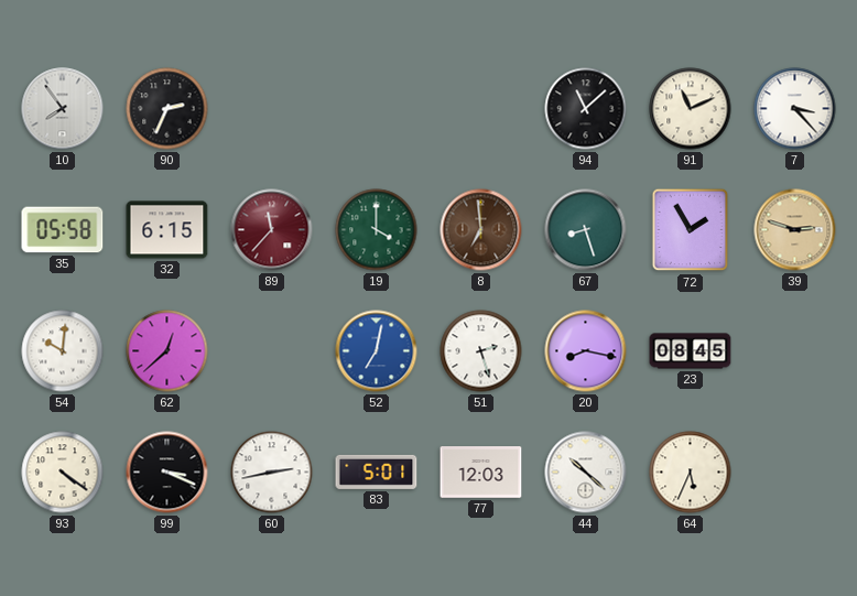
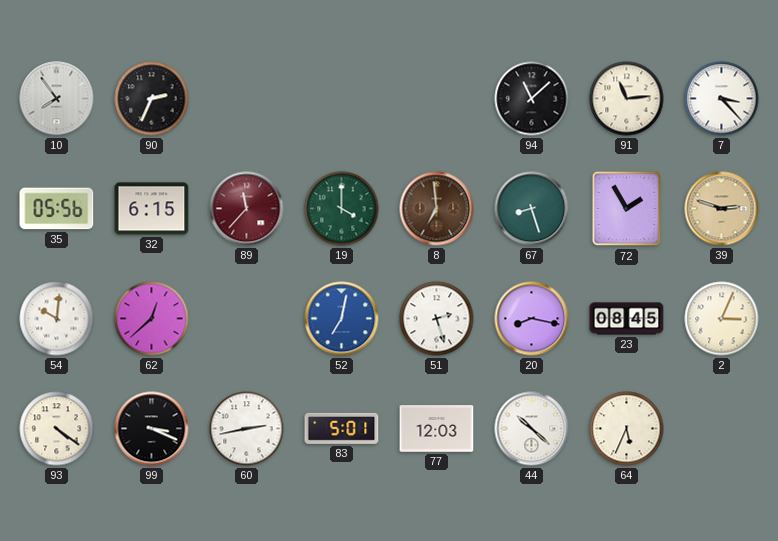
91: 11:11 -> 11:14
35: 05:58 -> 05:56
2: none -> 3:04
